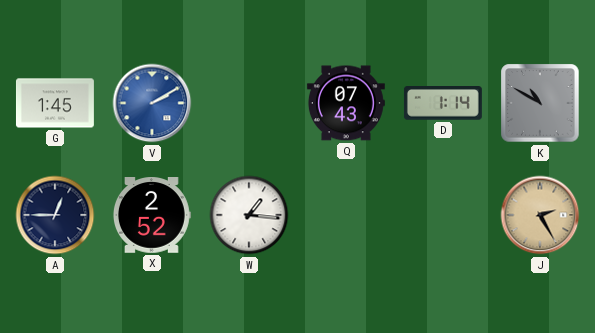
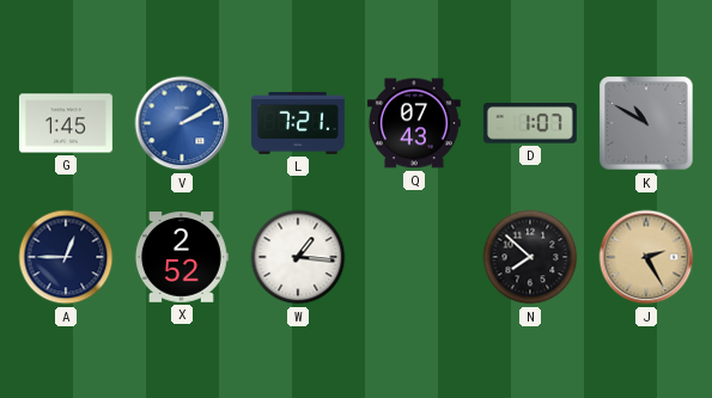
L: none -> 7:21
D: 1:14 -> 1:07
N: none -> 7:52
